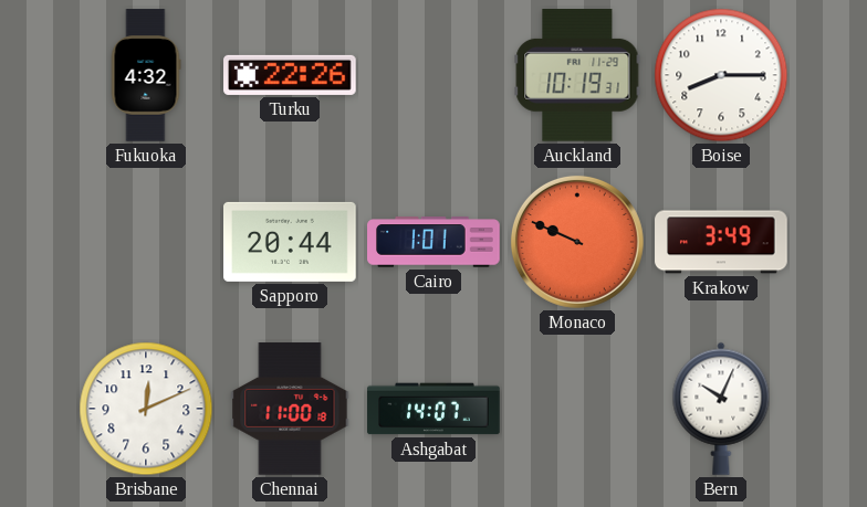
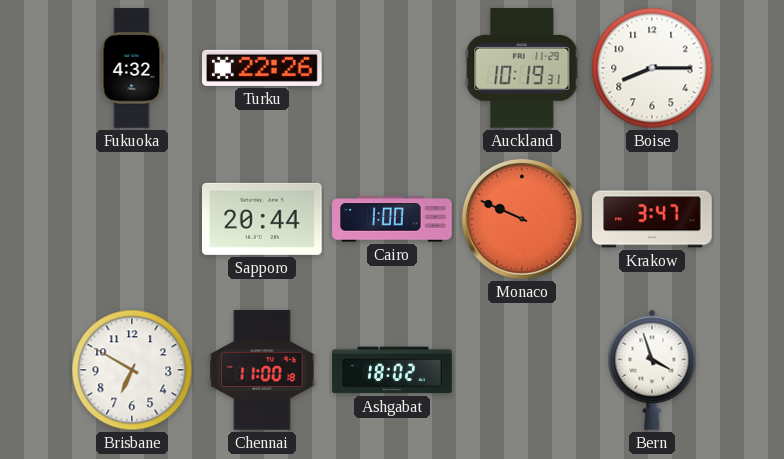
Cairo: 1:01 -> 1:00
Krakow: 3:49 -> 3:47
Brisbane: 12:11 -> 6:50
Ashgabat: 14:07 -> 18:02
Bern: 10:04 -> 3:57
